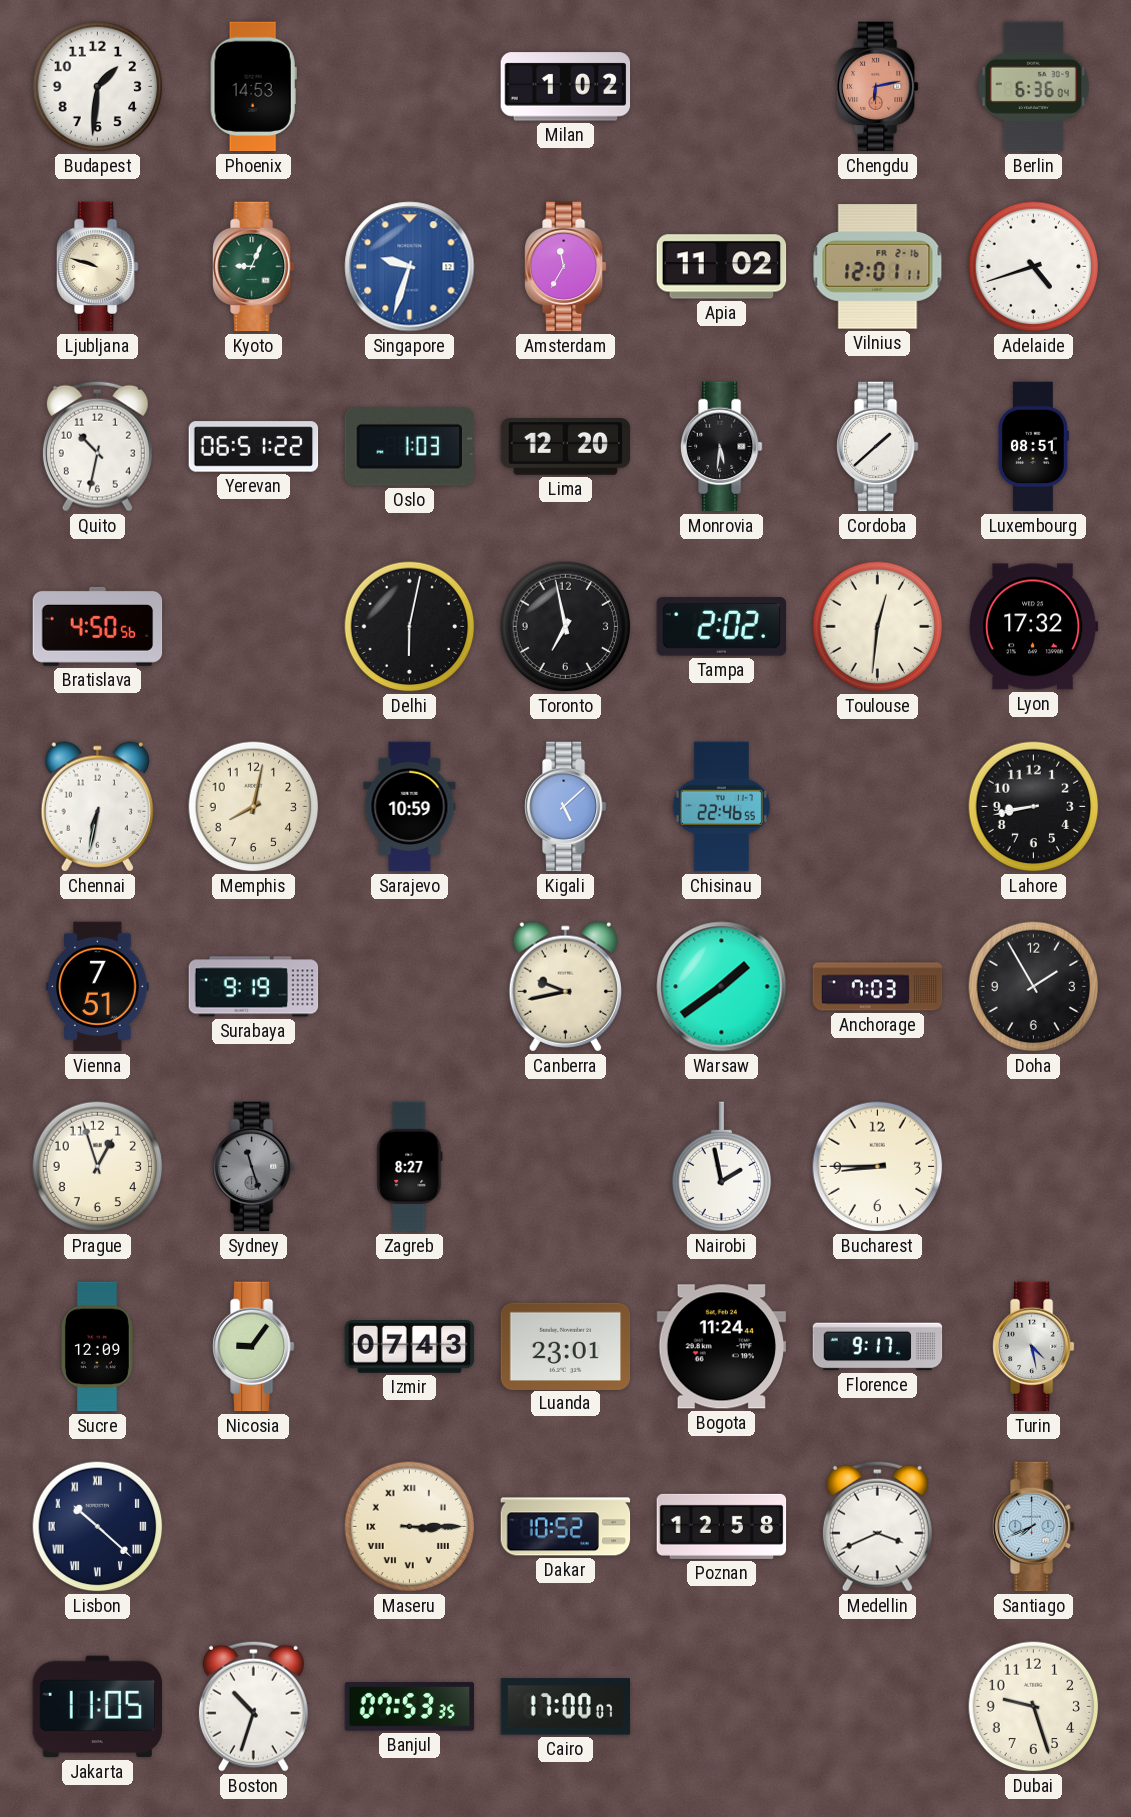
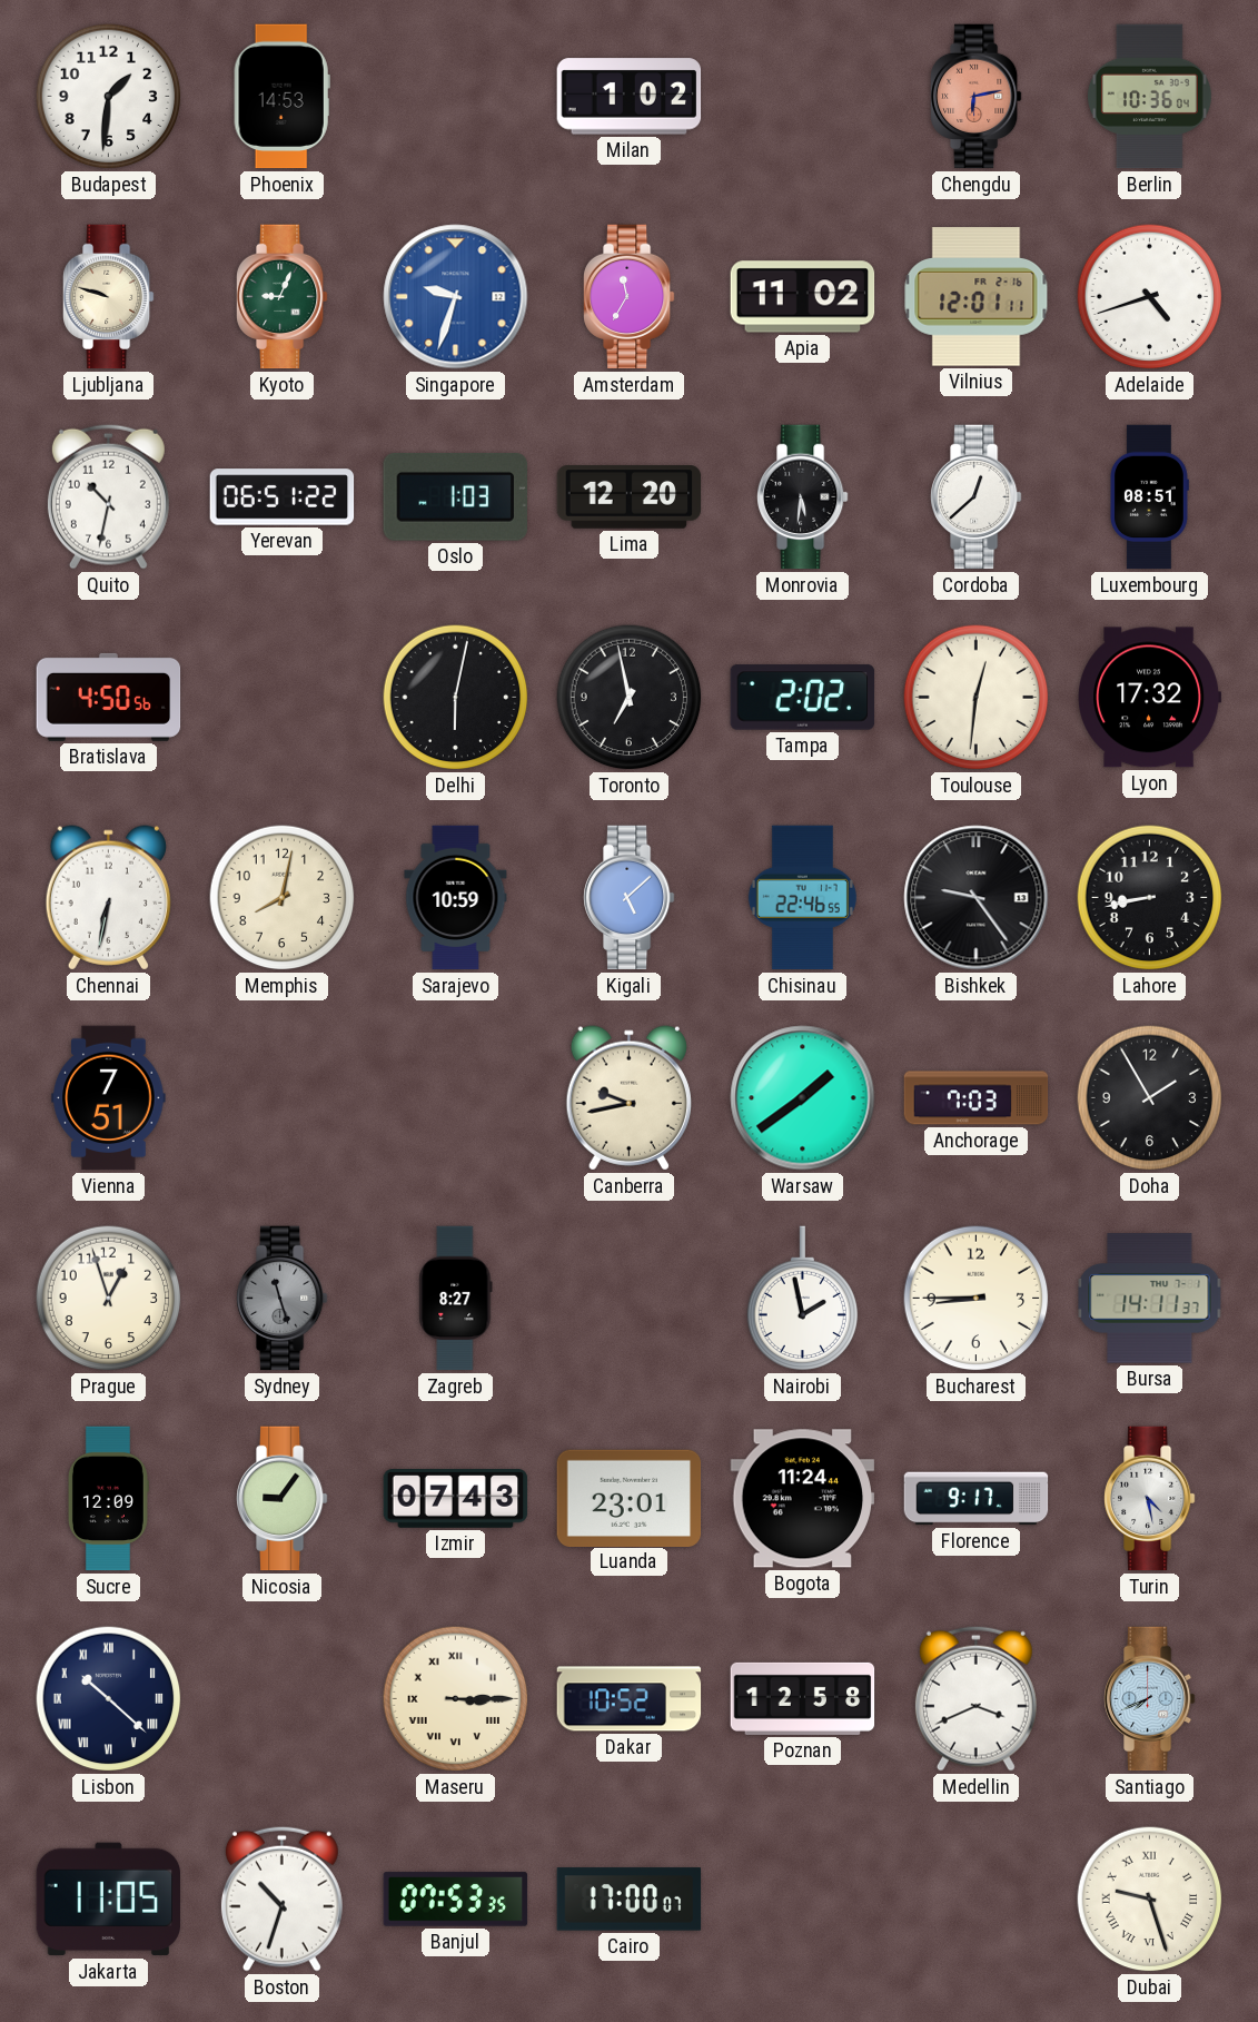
Berlin: 6:36 -> 10:36
Cordoba: 1:38 -> 12:38
Bishkek: none -> 9:24
Surabaya: 9:19 -> none
Bursa: none -> 14:11
Dubai numerals: Arabic -> Roman
